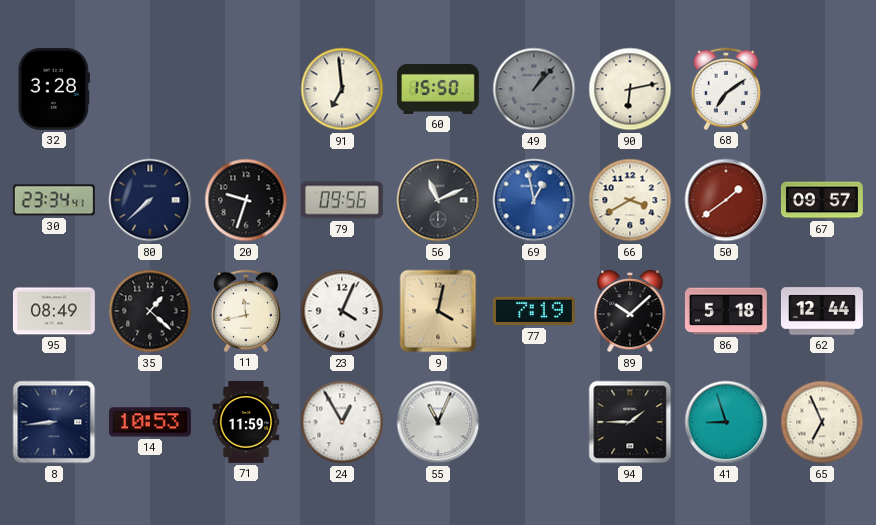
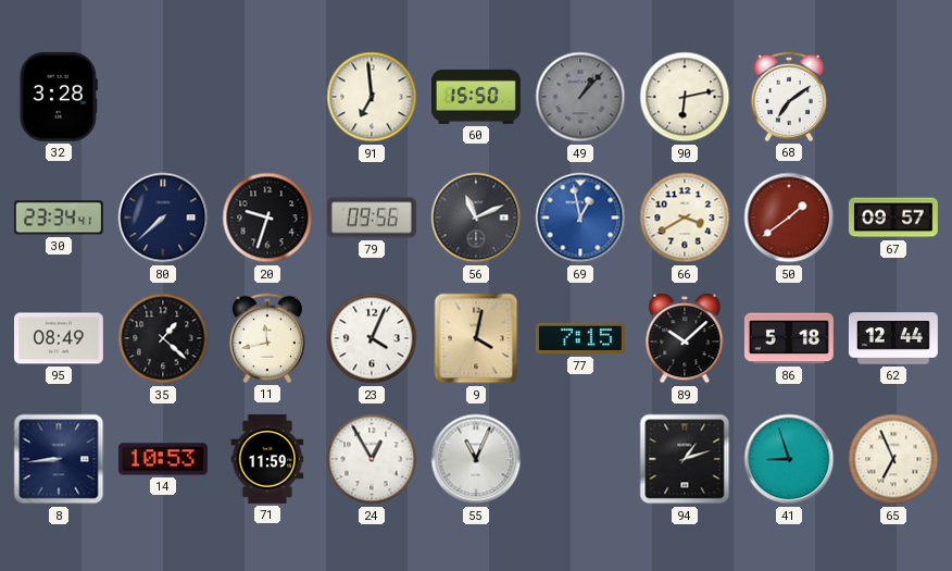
77: 7:19 -> 7:15
94: 1:45 -> 1:12
